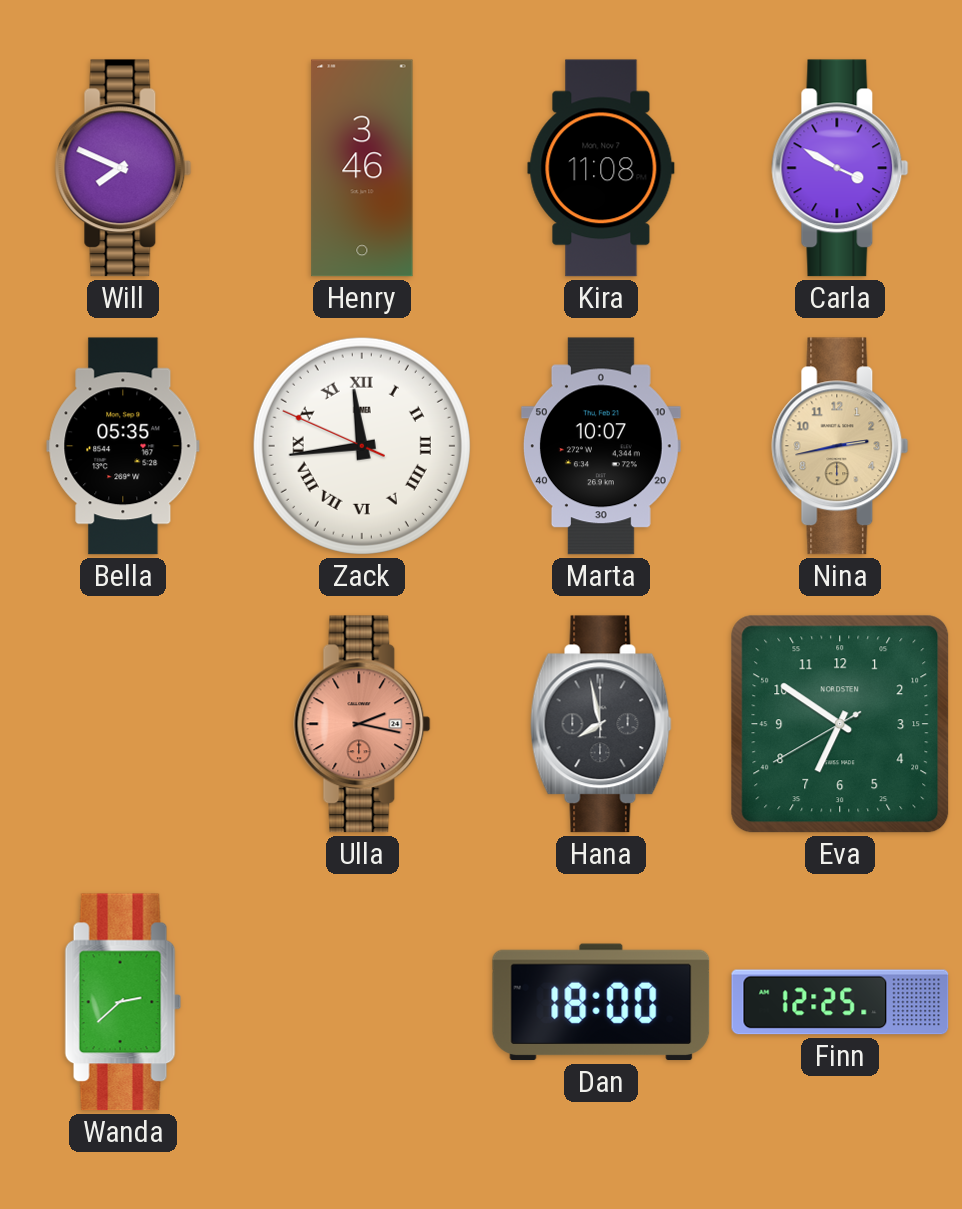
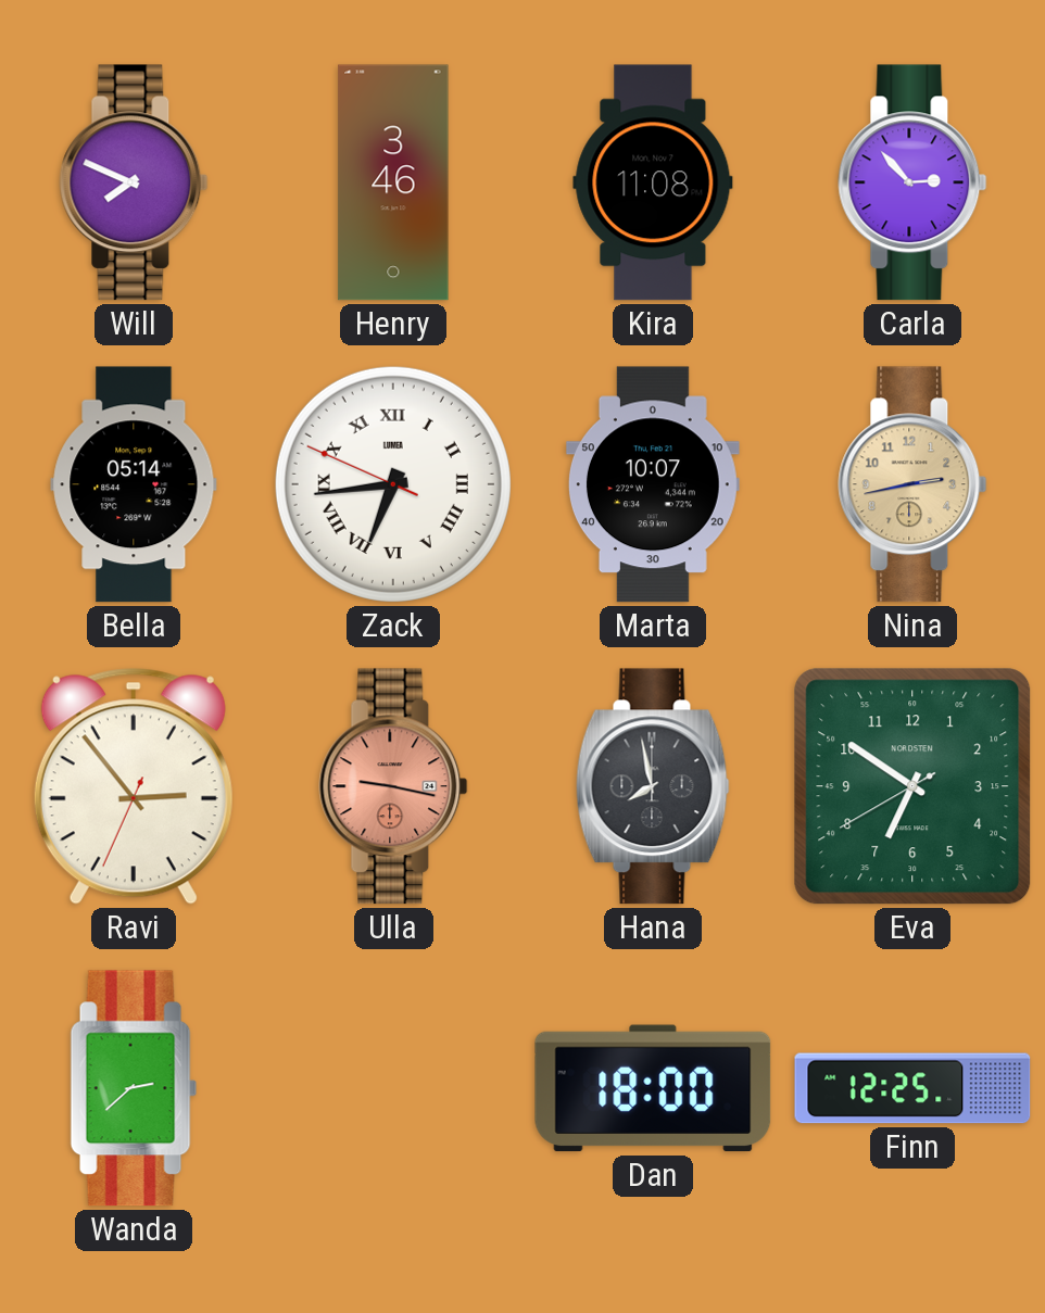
Carla: 3:50 -> 2:53
Bella: 05:35 -> 05:14
Zack: 11:43 -> 6:43
Ravi: none -> 2:53
Ulla: 2:17 -> 9:17
